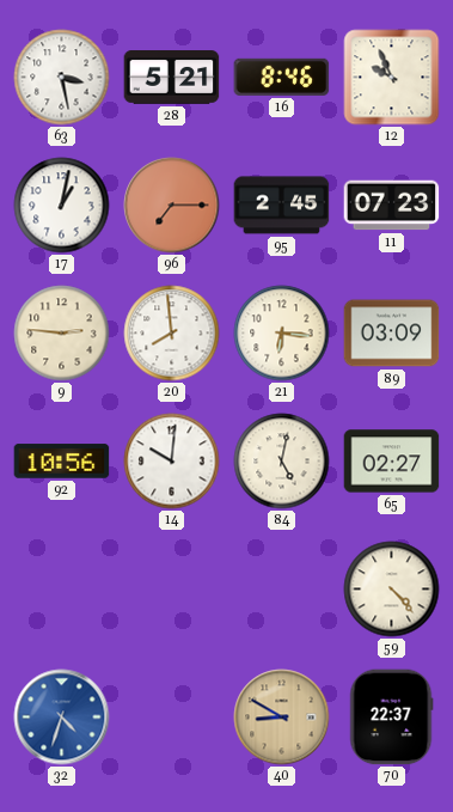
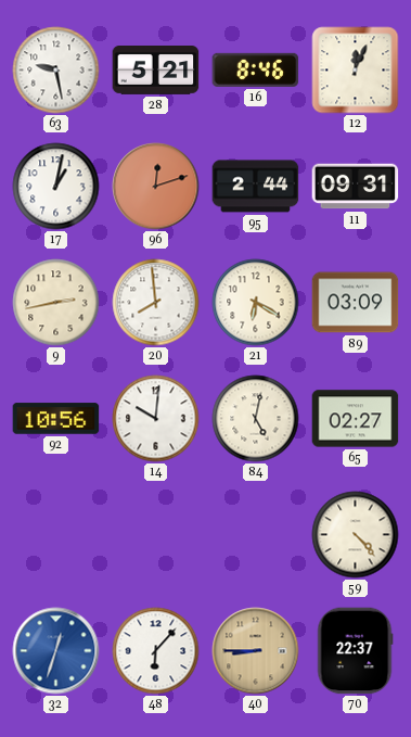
63: 3:28 -> 9:28
12: 9:56 -> 12:04
96: 7:15 -> 12:12
95: 2:45 -> 2:44
11: 07:23 -> 09:31
9: 2:46 -> 2:43
21: 6:16 -> 6:20
32: 4:33 -> 12:33
48: none -> 6:07
40: 8:50 -> 8:45
